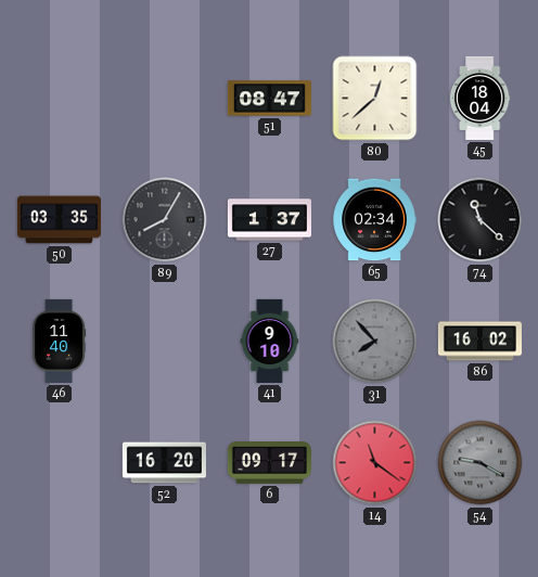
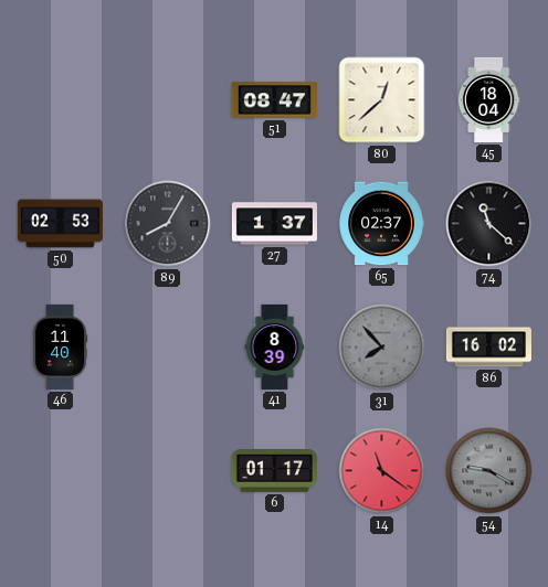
50: 03:35 -> 02:53
65: 02:34 -> 02:37
41: 9:10 -> 8:39
52: 16:20 -> none
6: 09:17 -> 01:17
